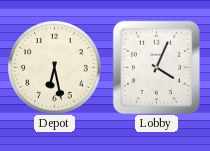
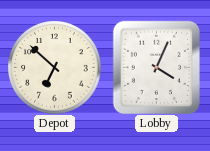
Depot: 6:28 -> 6:52
